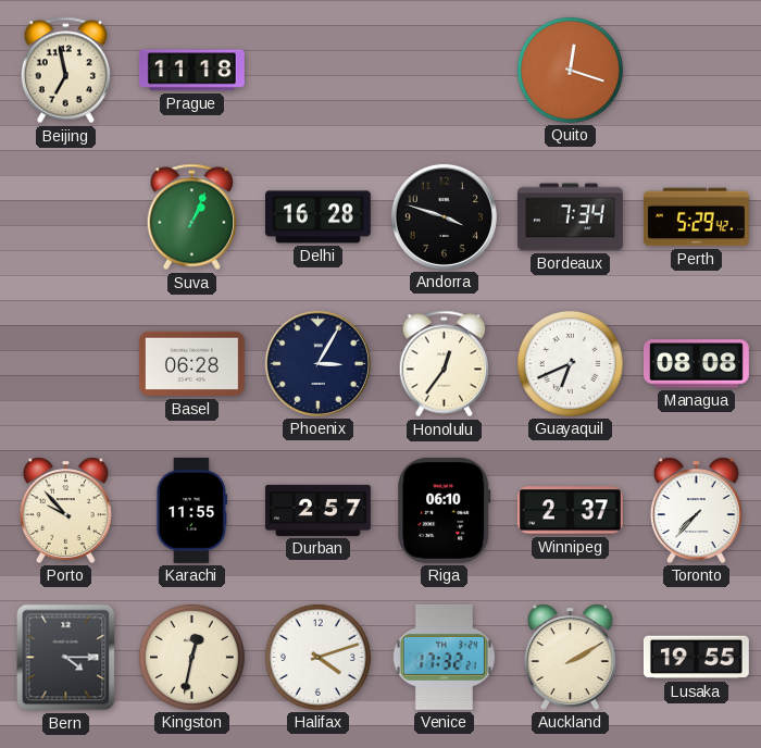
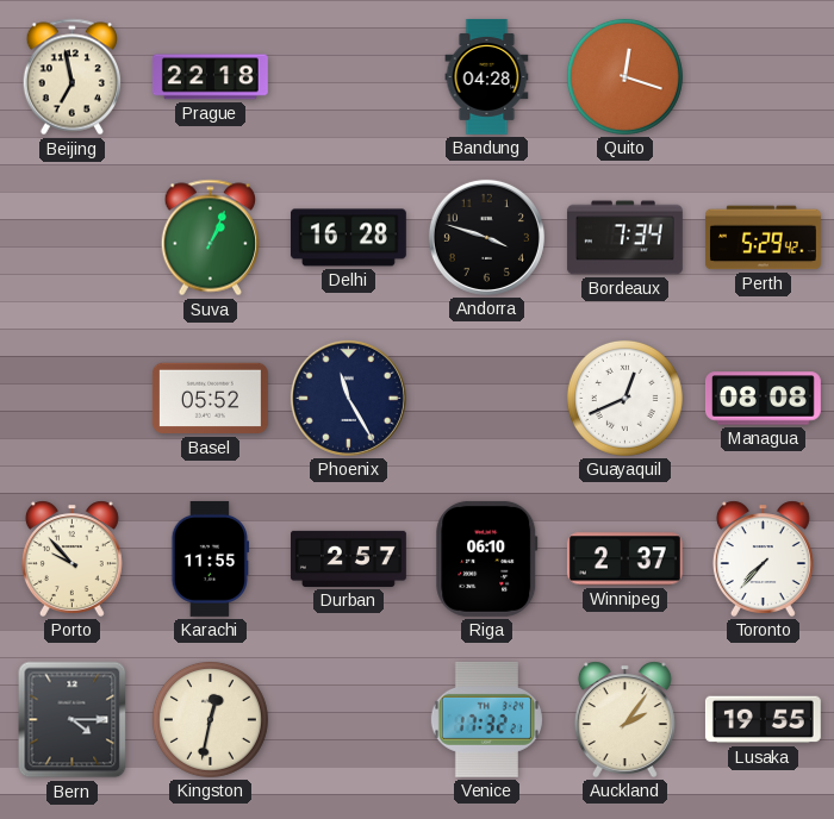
Prague: 11:18 -> 22:18
Bandung: none -> 04:28
Basel: 06:28 -> 05:52
Phoenix: 3:05 -> 11:25
Honolulu: 12:36 -> none
Guayaquil: 6:41 -> 12:41
Halifax: 4:12 -> none
Auckland: 2:10 -> 2:06
